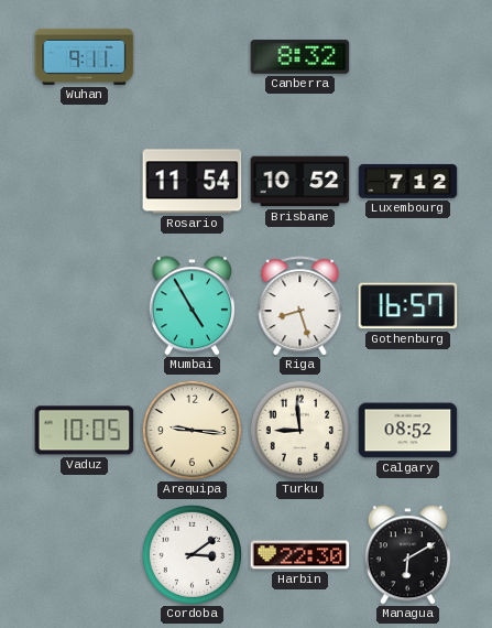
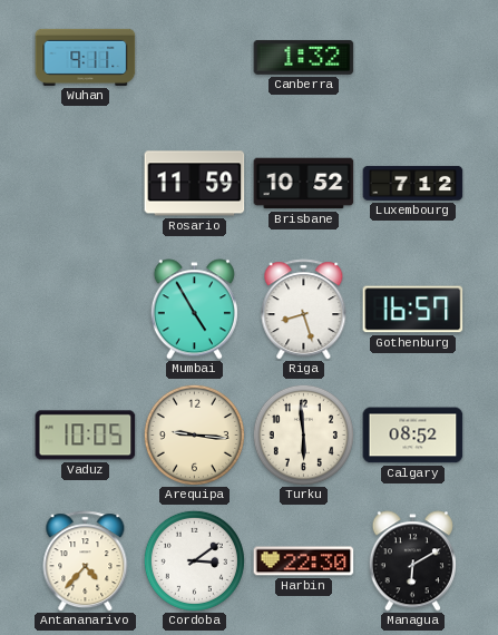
Canberra: 8:32 -> 1:32
Rosario: 11:54 -> 11:59
Turku: 8:59 -> 5:59
Antananarivo: none -> 4:37
